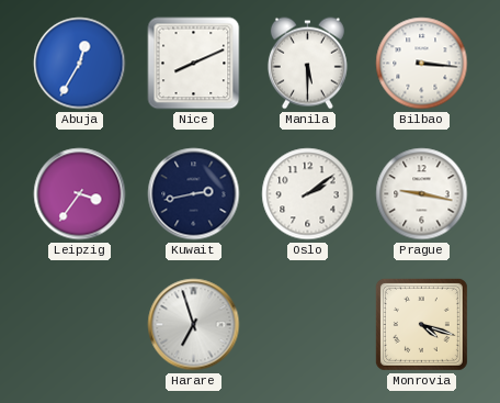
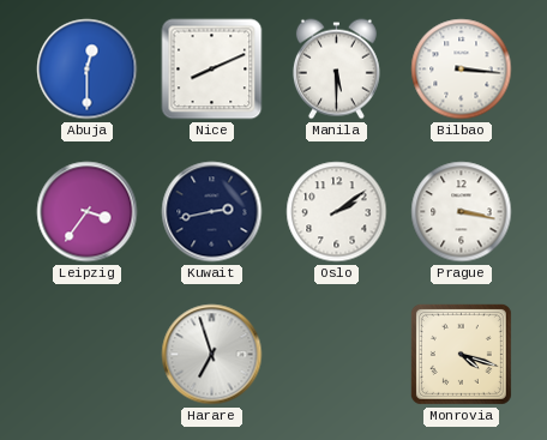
Abuja: 12:35 -> 12:30
Prague: 9:17 -> 3:17
